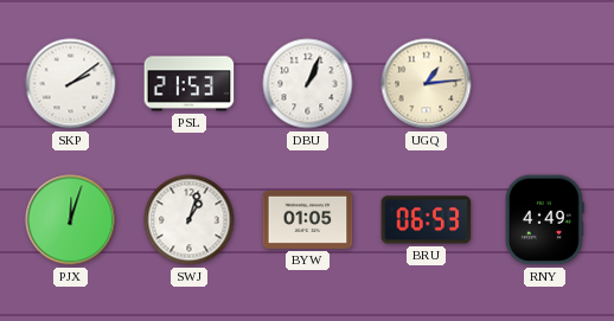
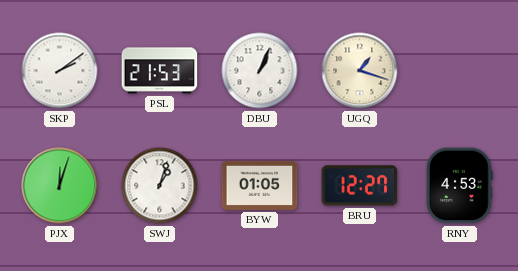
UGQ: 1:14 -> 1:18
BRU: 06:53 -> 12:27
RNY: 4:49 -> 4:53
